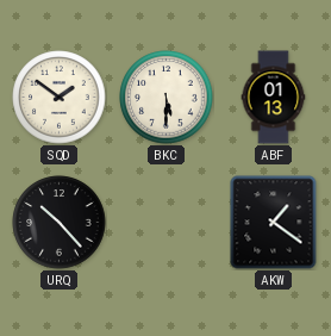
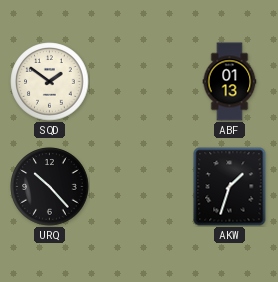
BKC: 5:30 -> none
AKW: 1:21 -> 1:33
